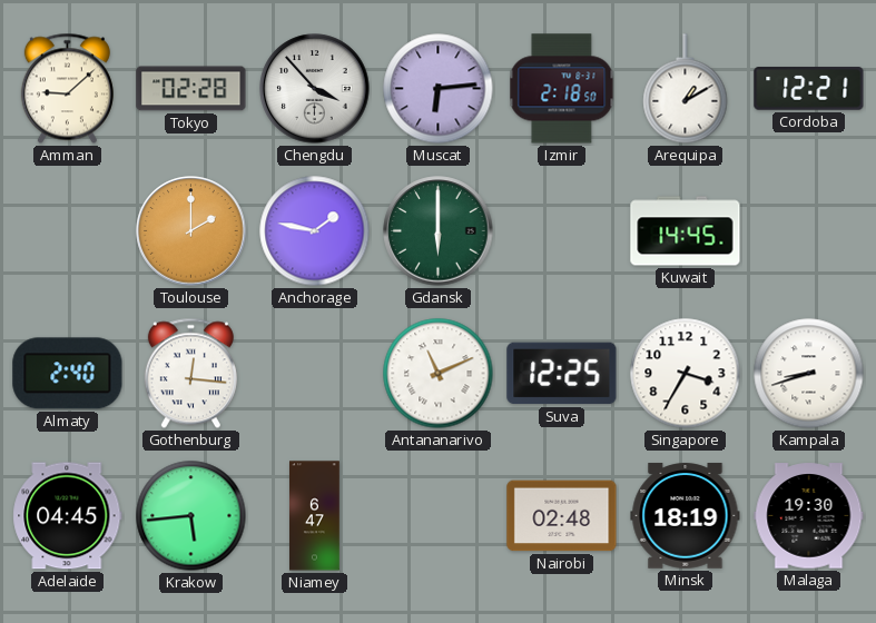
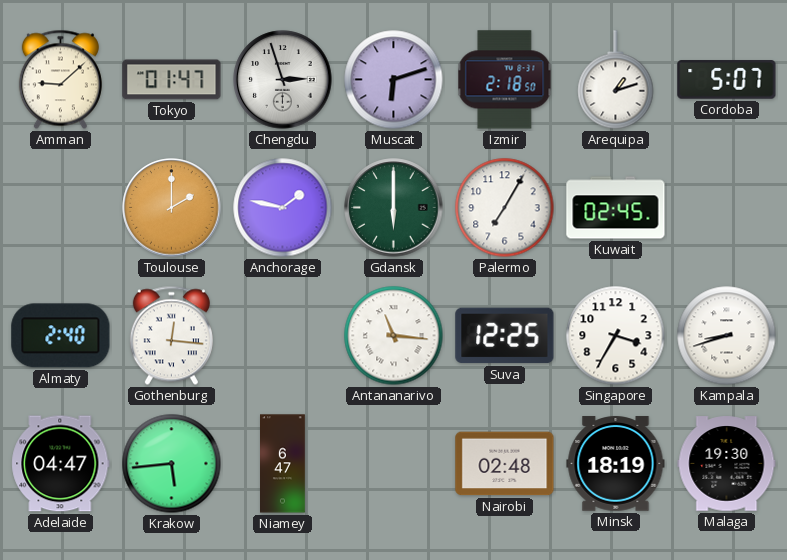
Tokyo: 02:28 -> 01:47
Chengdu: 3:53 -> 2:57
Muscat: 6:14 -> 6:12
Arequipa: 1:10 -> 1:12
Cordoba: 12:21 -> 5:07
Palermo: none -> 7:05
Kuwait: 14:45 -> 02:45
Antananarivo: 11:11 -> 11:16
Adelaide: 04:45 -> 04:47
